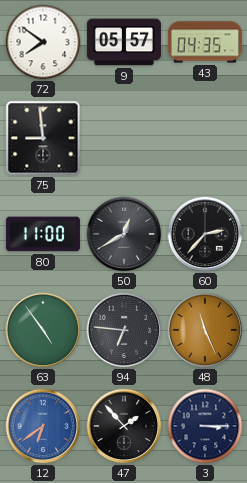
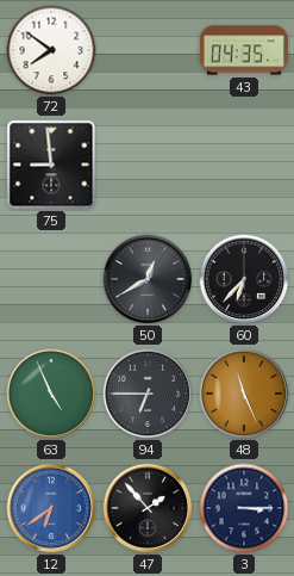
9: 05:57 -> none
80: 11:00 -> none
60: 2:37 -> 6:37
63: 4:54 -> 4:56
94: 6:46 -> 6:45
